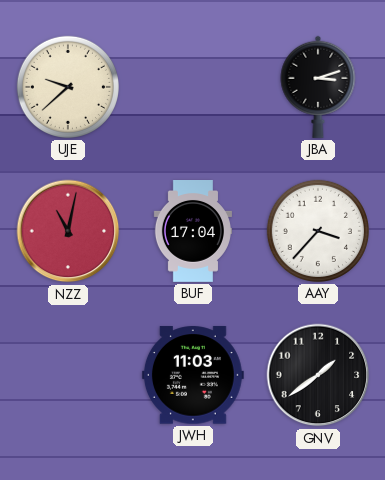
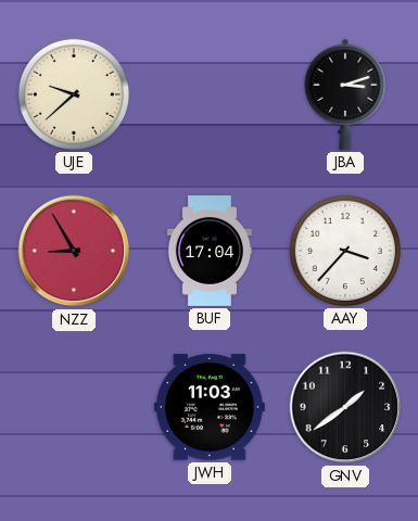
NZZ: 11:02 -> 8:55
